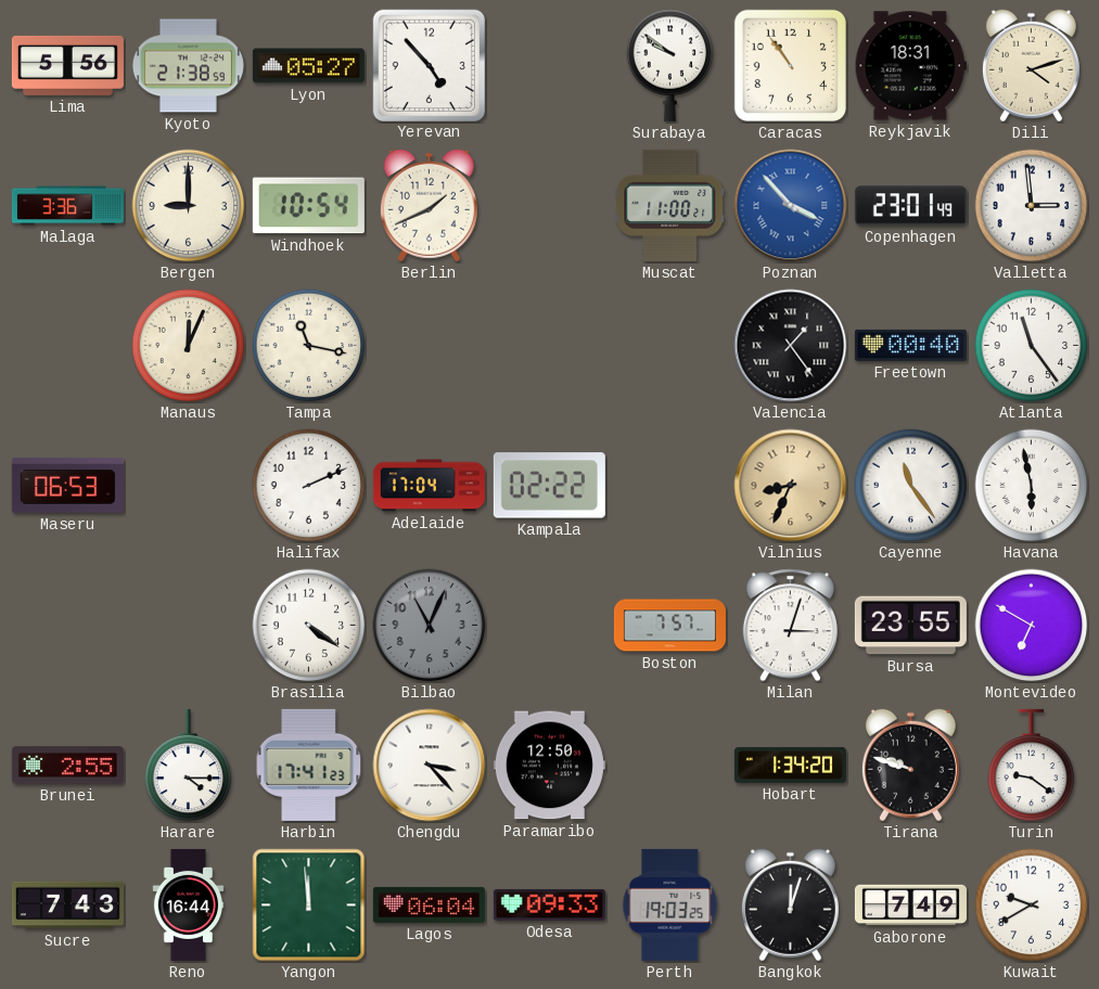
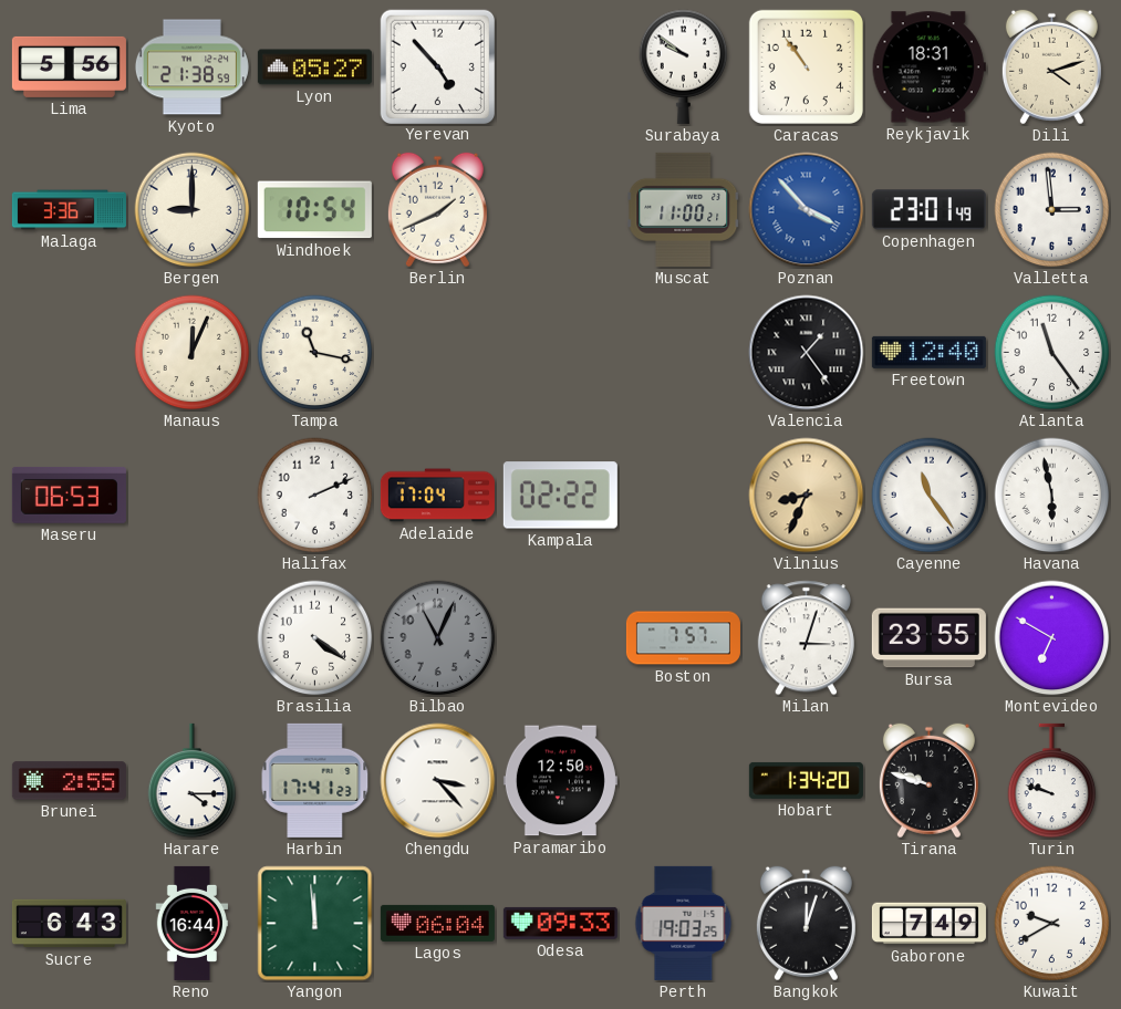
Freetown: 00:40 -> 12:40
Turin: 9:21 -> 9:48
Sucre: 7:43 -> 6:43
